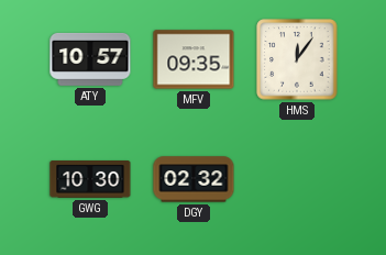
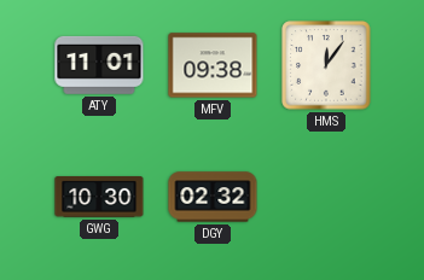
ATY: 10:57 -> 11:01
MFV: 09:35 -> 09:38
